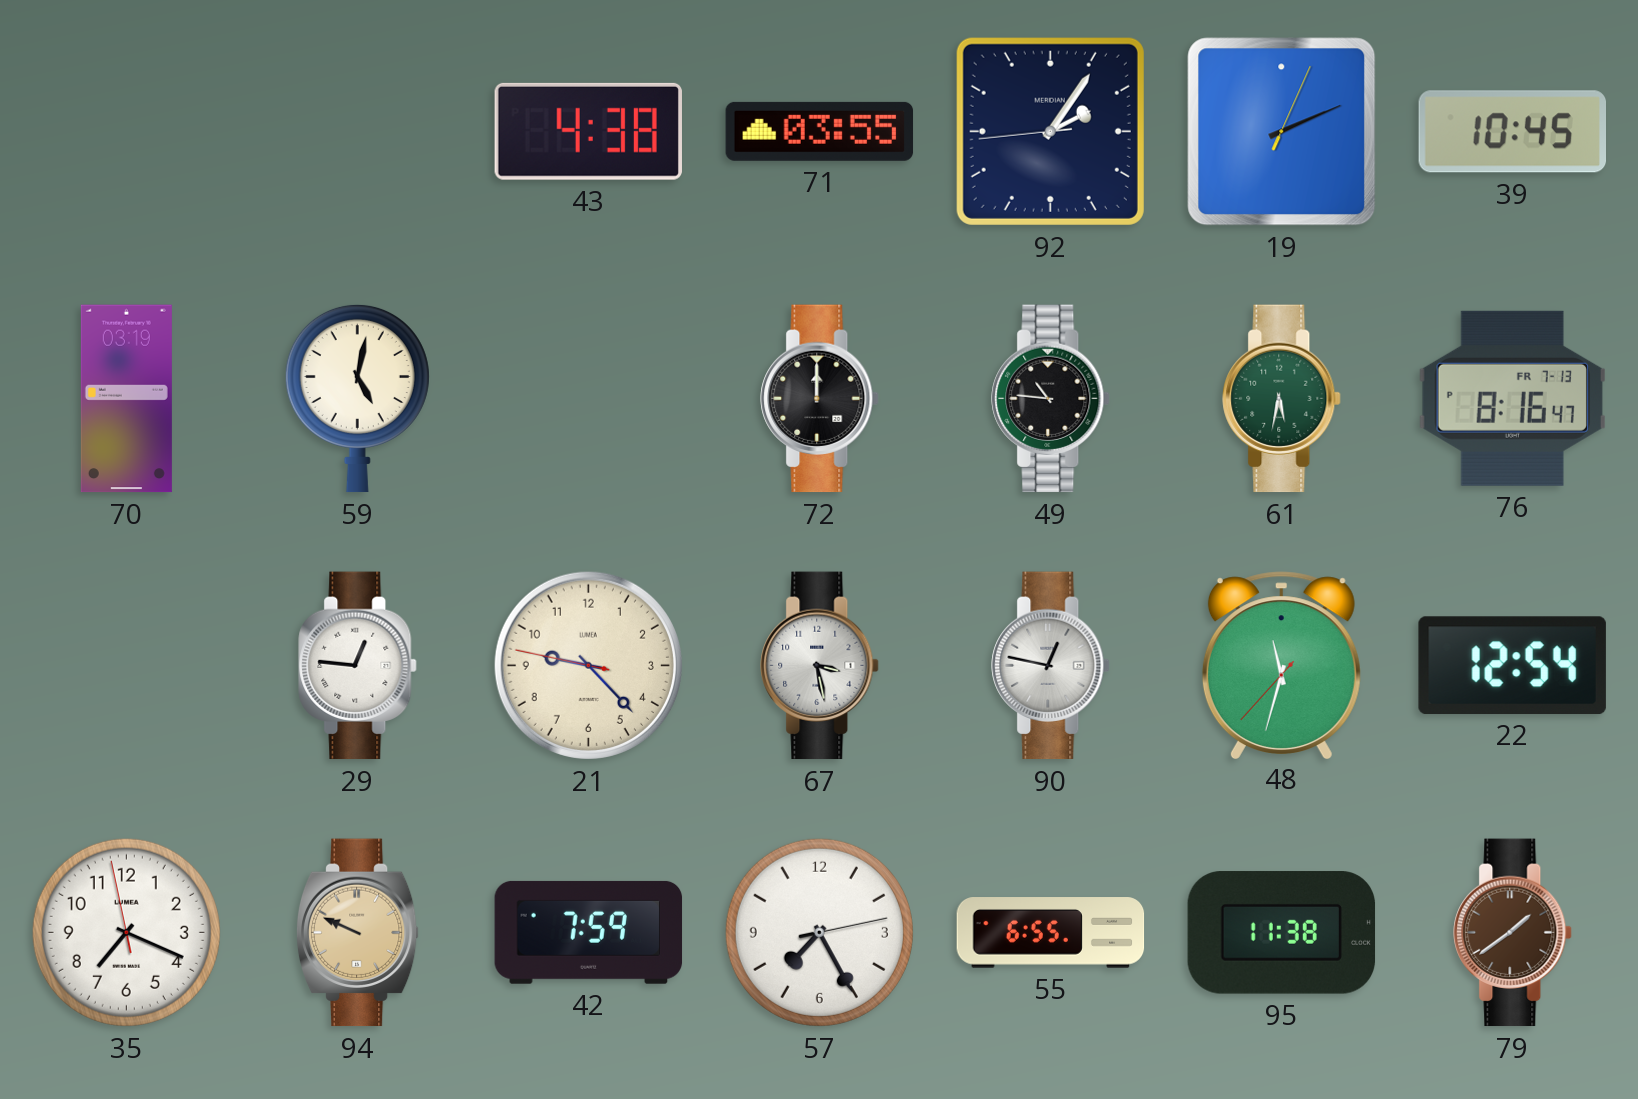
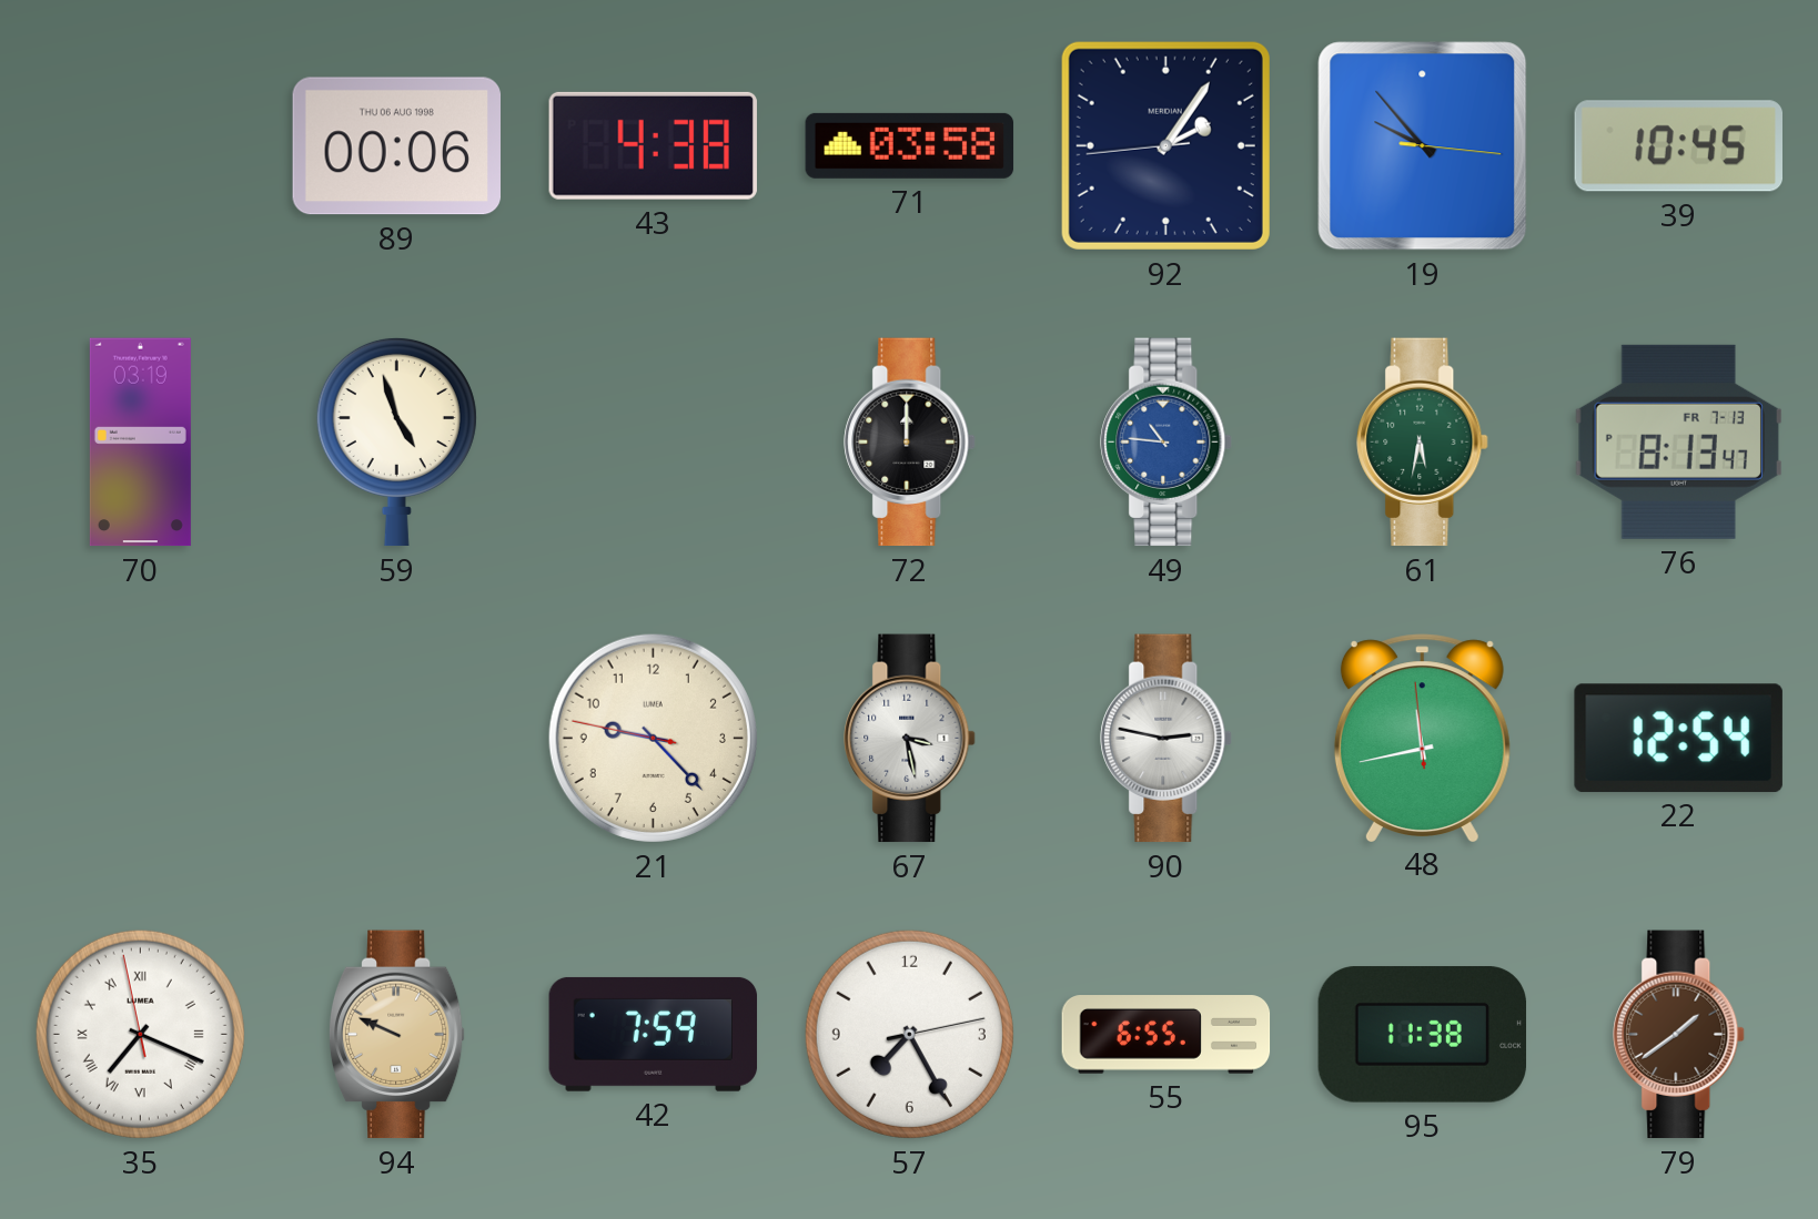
89: none -> 00:06
71: 03:55 -> 03:58
19: 2:11 -> 9:53
59: 5:02 -> 4:57
49 dial: black -> blue
76: 8:16 -> 8:13
29: 12:46 -> none
90: 12:47 -> 2:47
48: 11:32 -> 11:42
35 numerals: Arabic -> Roman
